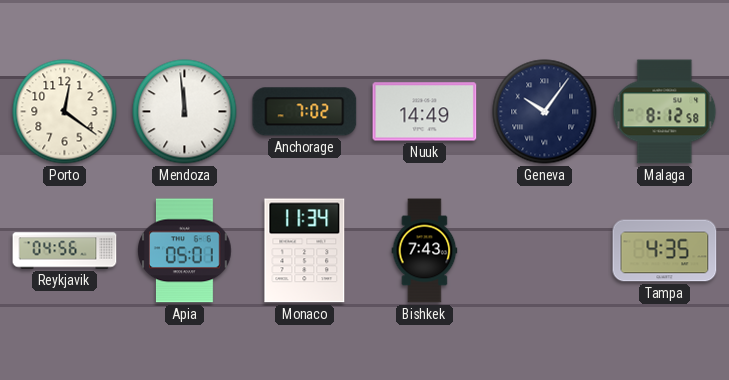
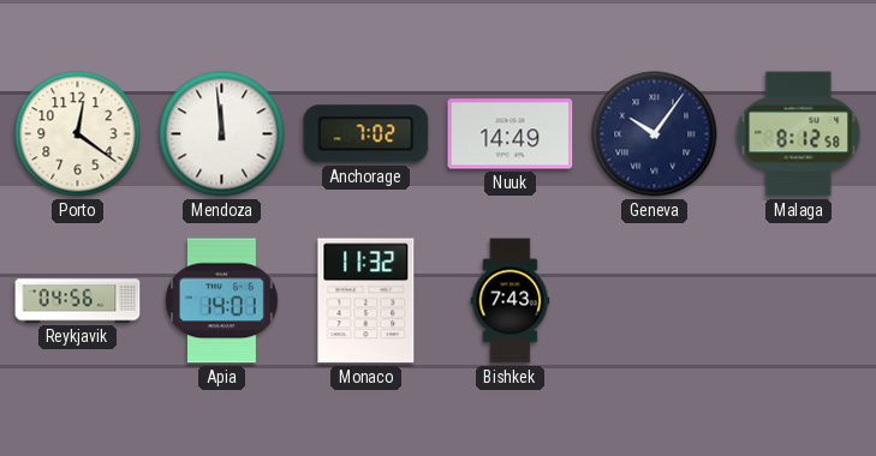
Apia: 05:01 -> 14:01
Monaco: 11:34 -> 11:32
Tampa: 4:35 -> none
